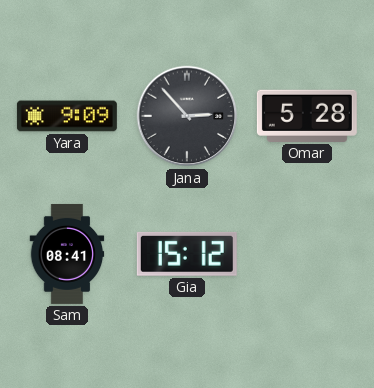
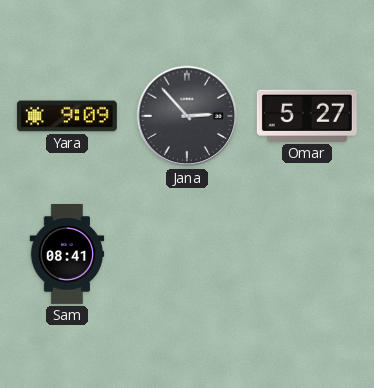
Omar: 5:28 -> 5:27
Gia: 15:12 -> none
